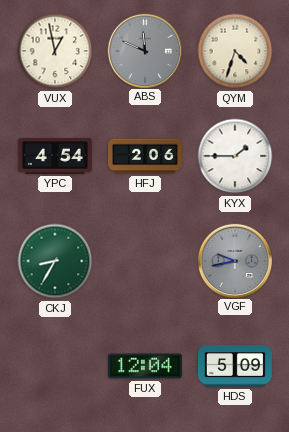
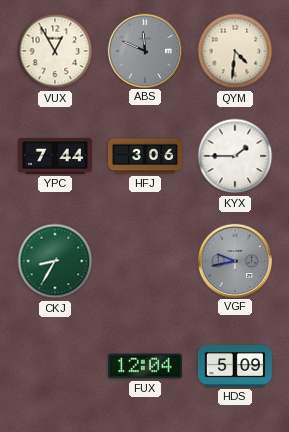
VUX: 12:58 -> 12:55
QYM: 4:33 -> 4:31
YPC: 4:54 -> 7:44
HFJ: 2:06 -> 3:06
